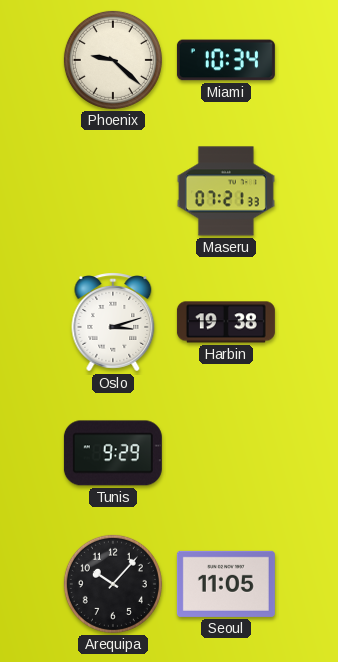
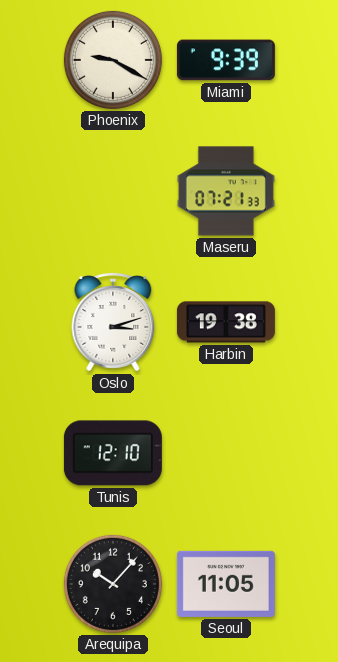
Phoenix: 9:22 -> 9:20
Miami: 10:34 -> 9:39
Tunis: 9:29 -> 12:10
